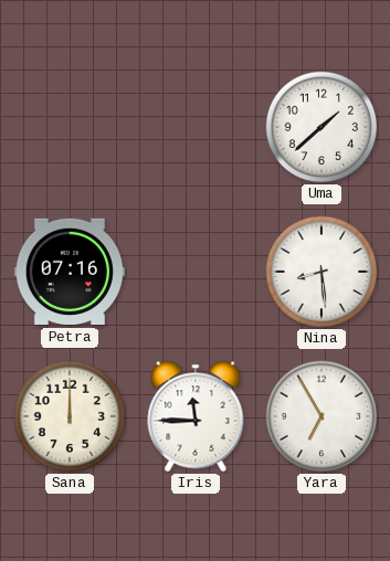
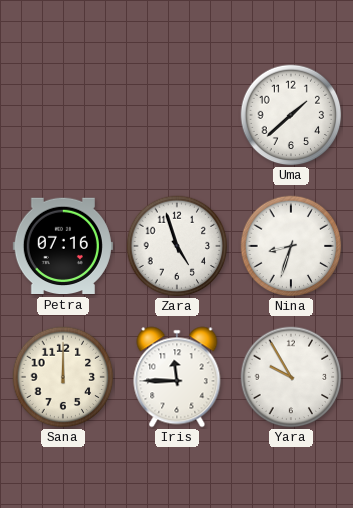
Zara: none -> 4:57
Nina: 8:29 -> 8:33
Yara: 6:55 -> 9:55
